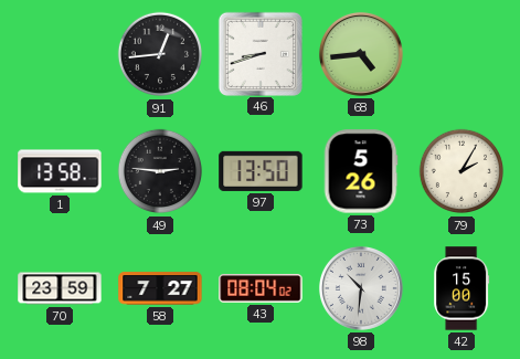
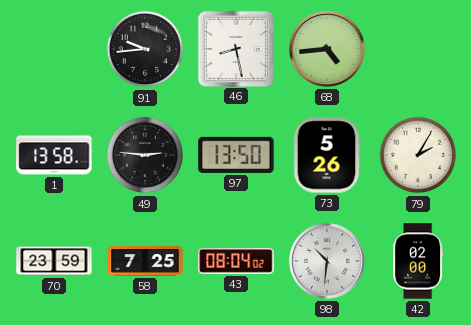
91: 12:44 -> 9:44
46: 8:42 -> 8:28
58: 7:27 -> 7:25
42: 15:00 -> 02:00
